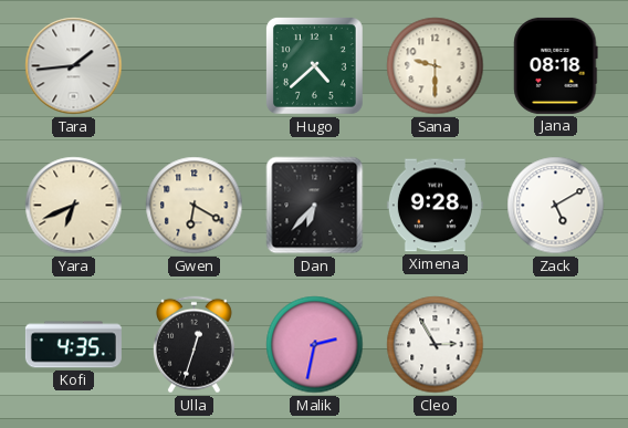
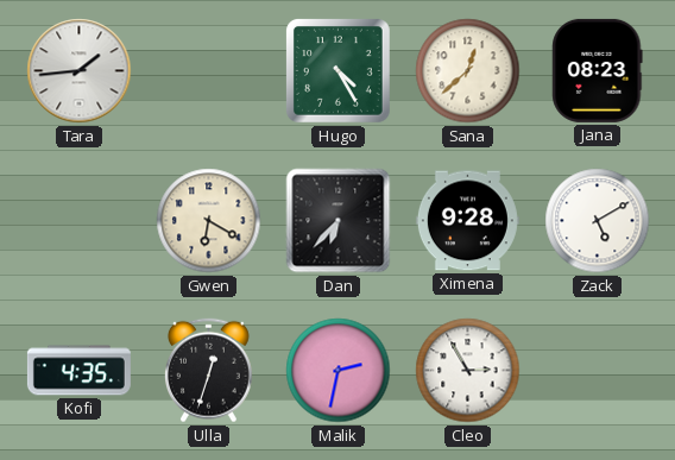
Hugo: 4:38 -> 4:25
Sana: 9:30 -> 12:38
Jana: 08:18 -> 08:23
Yara: 6:41 -> none
